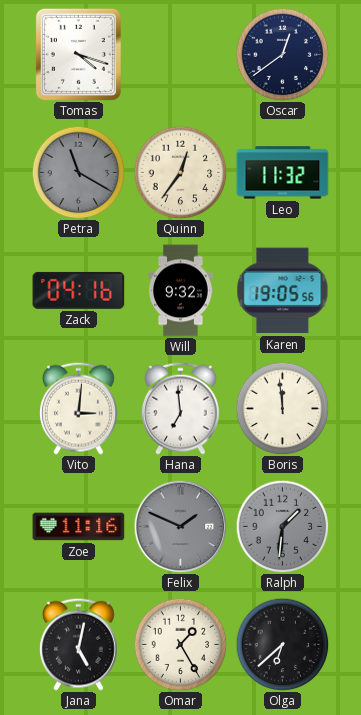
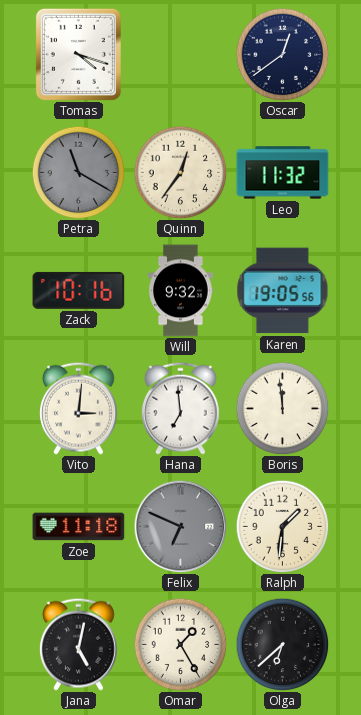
Zack: 04:16 -> 10:16
Zoe: 11:16 -> 11:18
Felix: 1:49 -> 6:49
Ralph dial: grey -> cream
